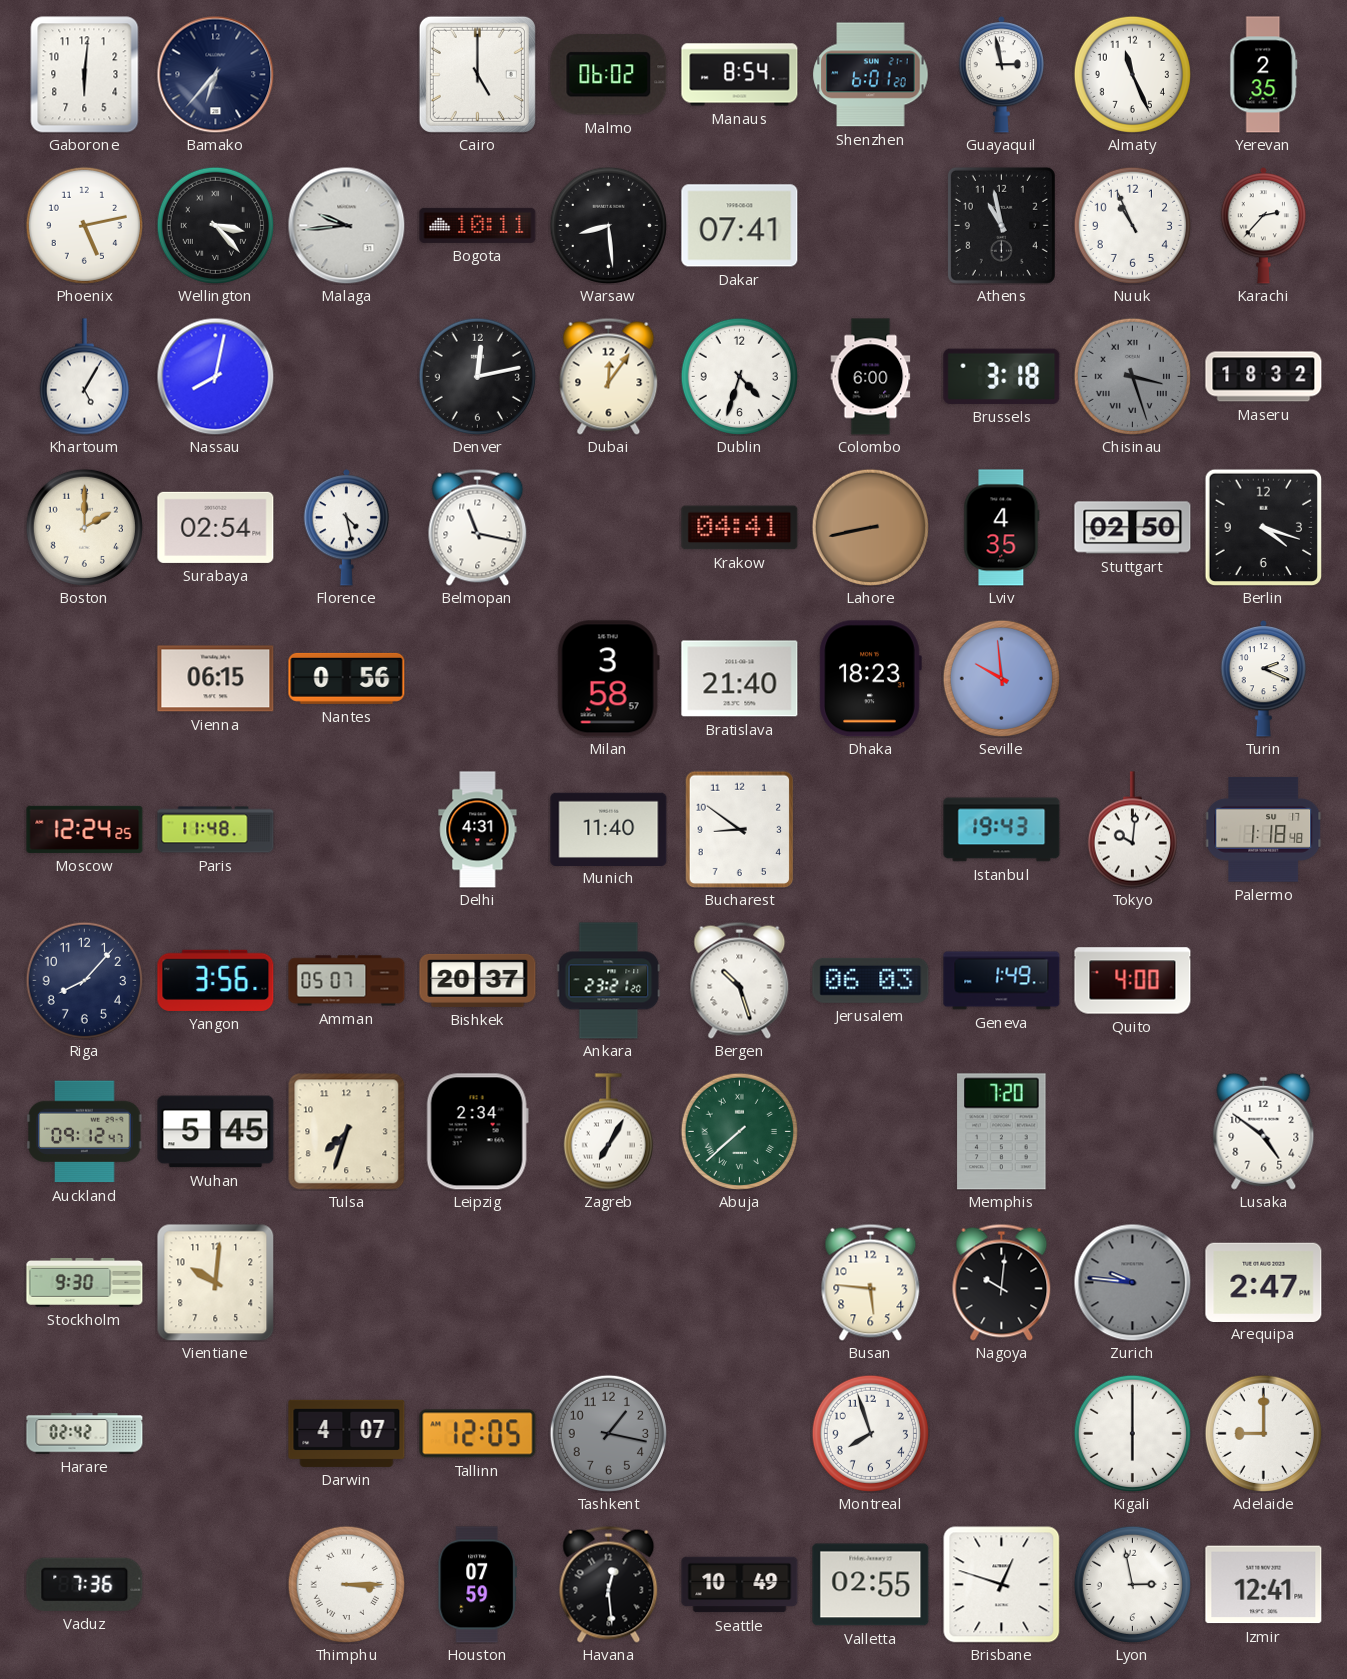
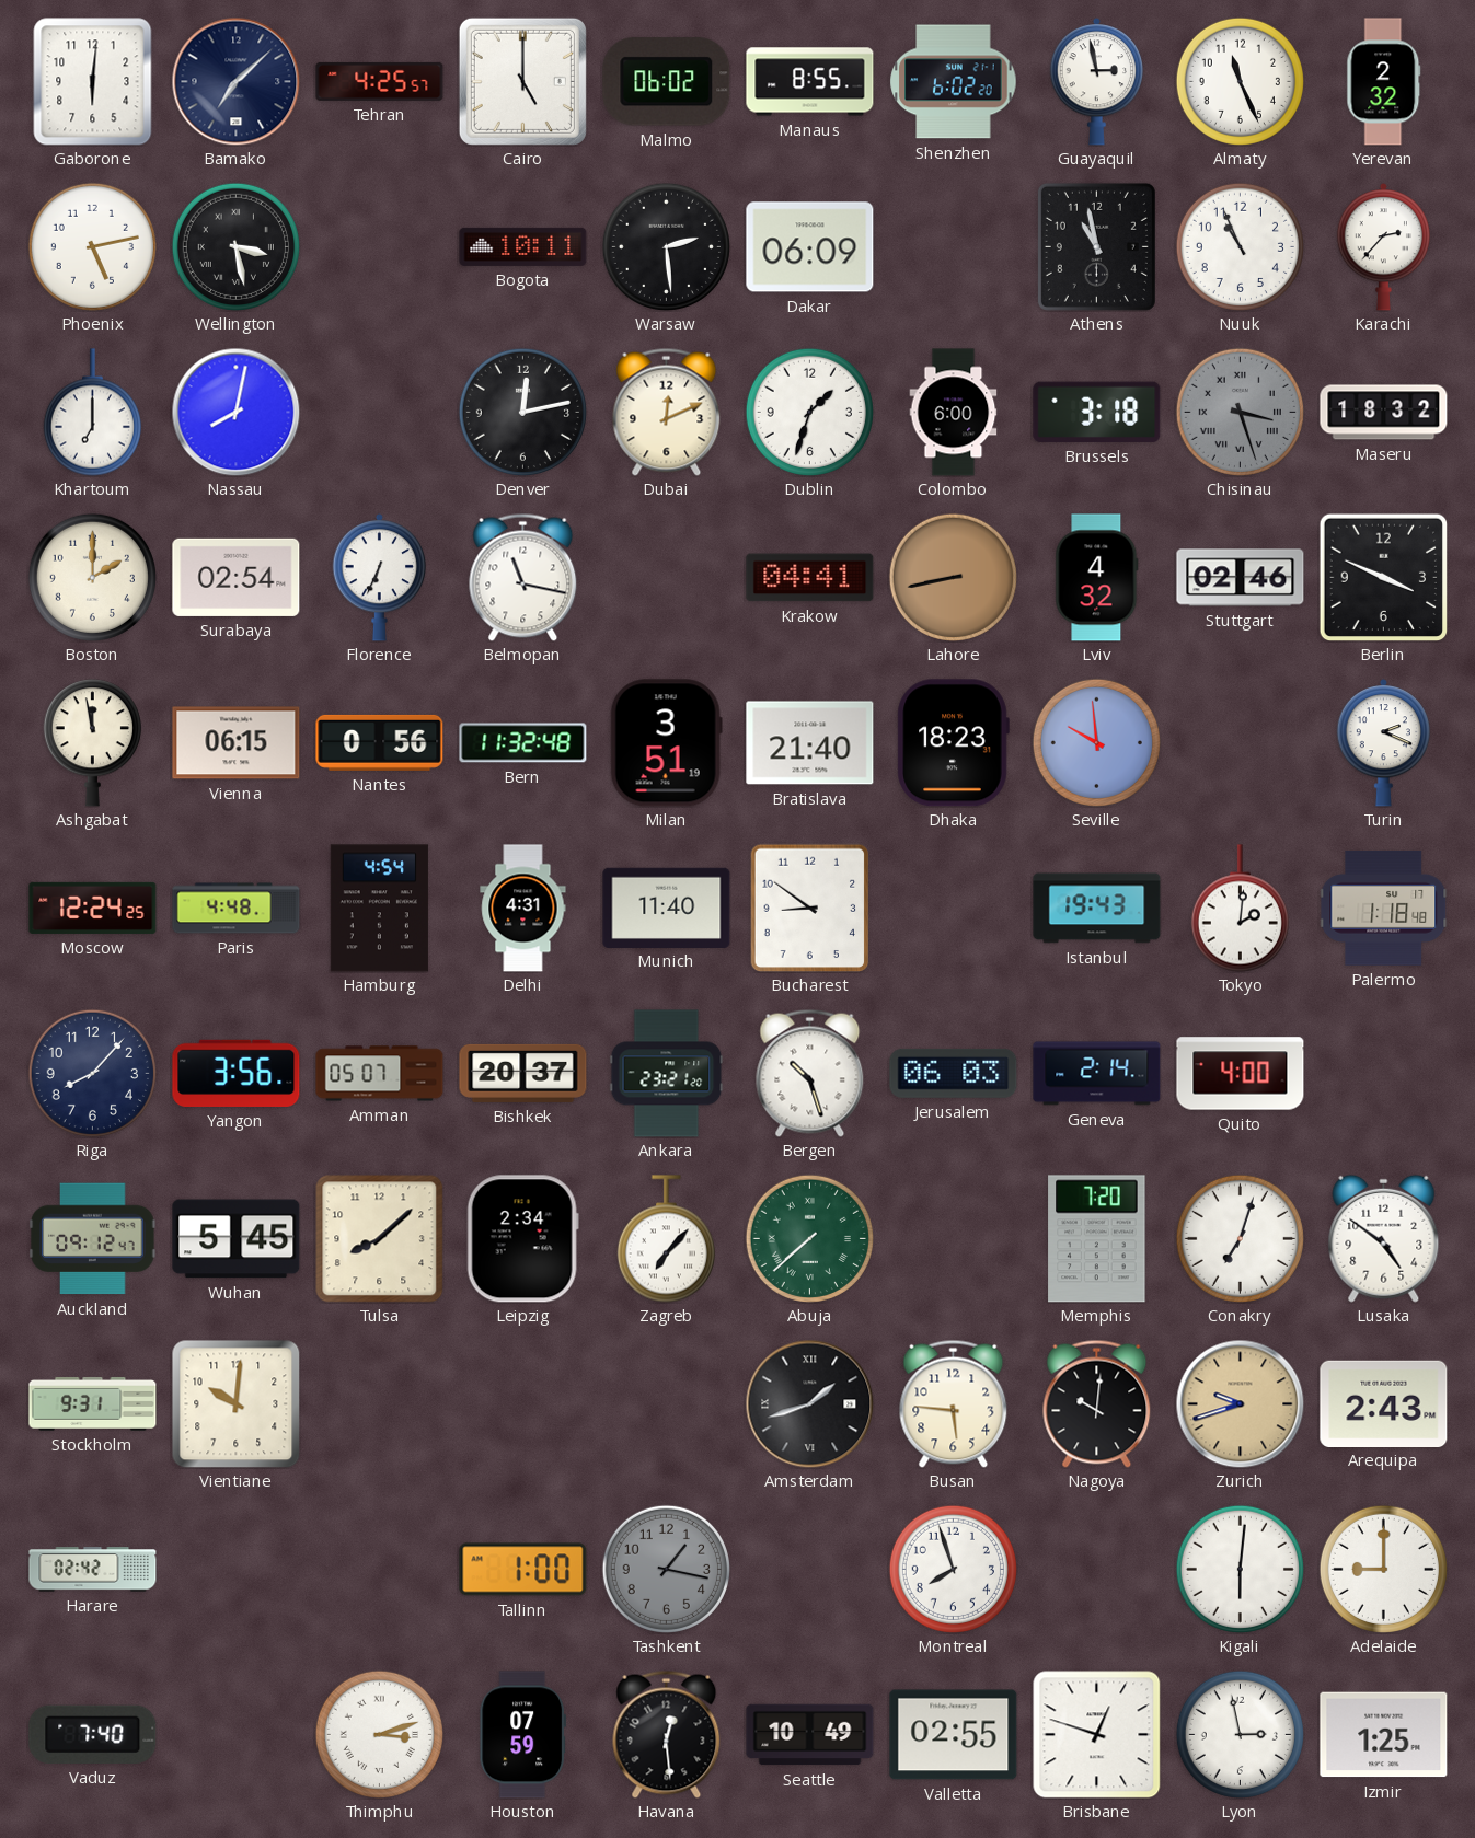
Bamako: 6:37 -> 7:08
Tehran: none -> 4:25
Manaus: 8:54 -> 8:55
Shenzhen: 6:01 -> 6:02
Yerevan: 2:35 -> 2:32
Wellington: 3:23 -> 3:28
Malaga: 9:44 -> none
Warsaw: 8:29 -> 2:29
Dakar: 07:41 -> 06:09
Khartoum: 5:05 -> 7:00
Dubai: 12:06 -> 12:11
Dublin: 4:33 -> 1:33
Florence: 4:28 -> 6:34
Lviv: 4:35 -> 4:32
Stuttgart: 02:50 -> 02:46
Berlin: 4:18 -> 3:49
Ashgabat: none -> 11:58
Bern: none -> 11:32
Milan: 3:58 -> 3:51
Paris: 11:48 -> 4:48
Hamburg: none -> 4:54
Tokyo: 10:01 -> 2:01
Geneva: 1:49 -> 2:14
Tulsa: 7:33 -> 8:08
Zagreb: 7:05 -> 7:07
Conakry: none -> 7:03
Stockholm: 9:30 -> 9:31
Amsterdam: none -> 1:42
Zurich: 9:46 -> 9:42
Zurich dial: grey -> champagne
Arequipa: 2:47 -> 2:43
Darwin: 4:07 -> none
Tallinn: 12:05 -> 1:00
Kigali: 6:00 -> 6:01
Vaduz: 7:36 -> 7:40
Thimphu: 3:15 -> 3:12
Izmir: 12:41 -> 1:25
